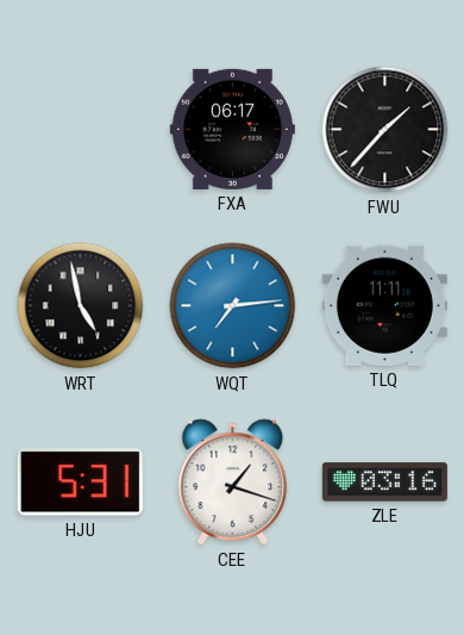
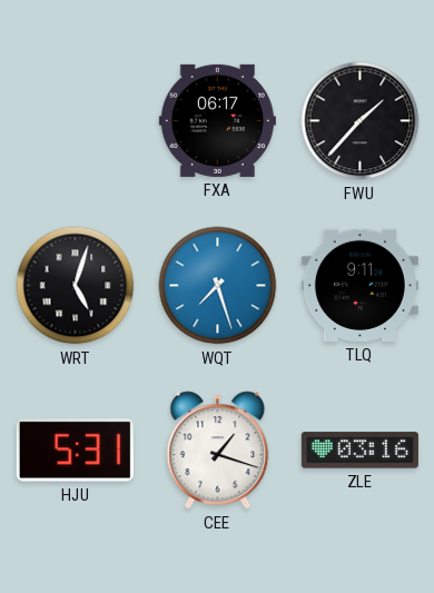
WRT: 4:58 -> 5:03
WQT: 7:14 -> 7:27
TLQ: 11:11 -> 9:11
